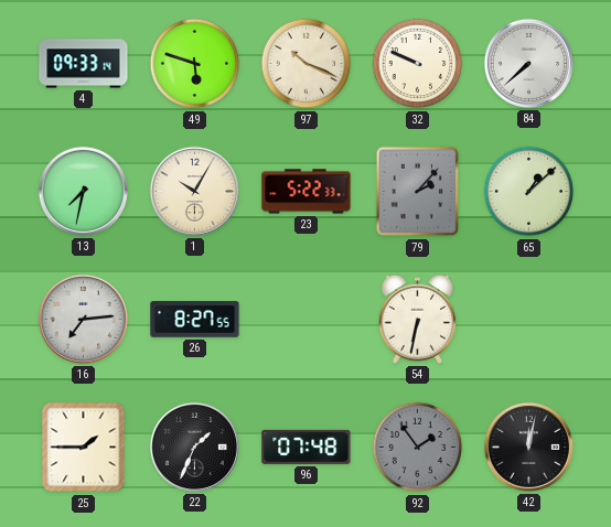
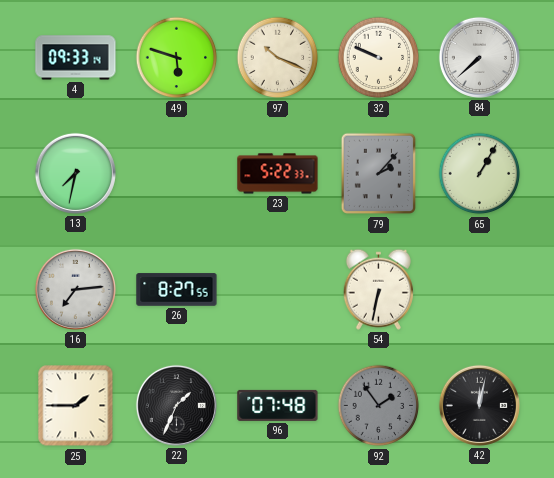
1: 10:05 -> none
65: 1:08 -> 1:05
